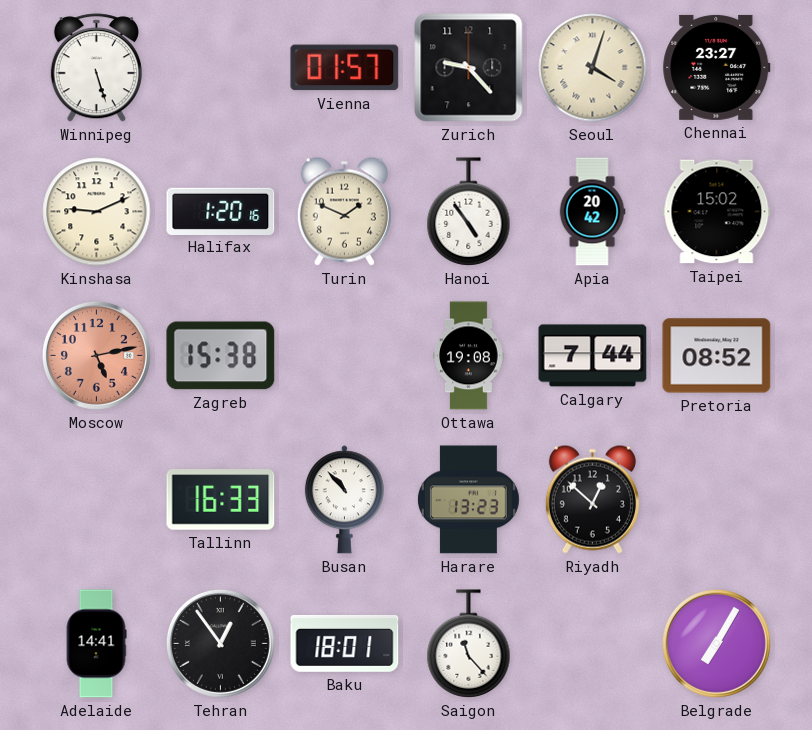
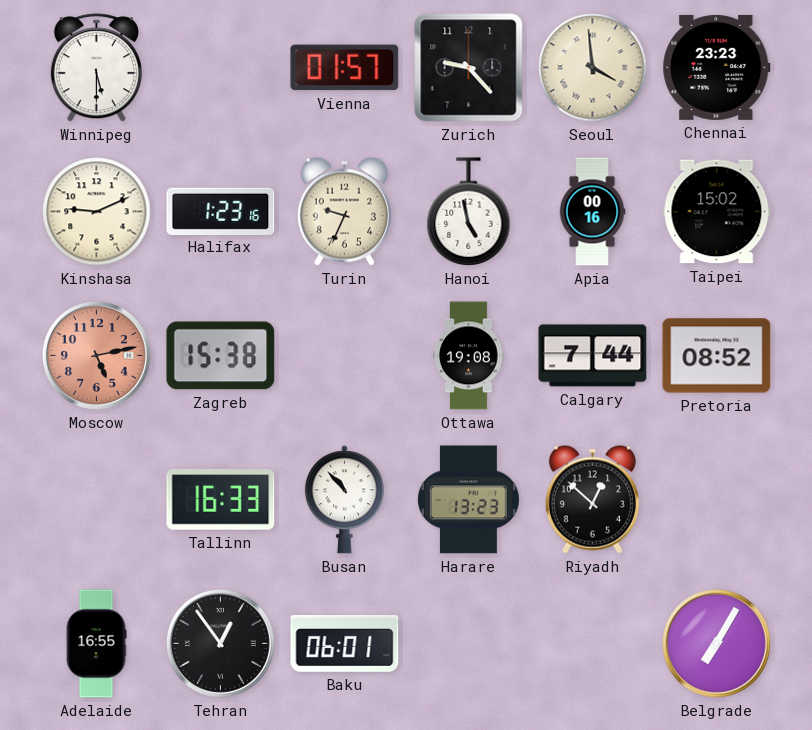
Winnipeg: 5:27 -> 5:30
Seoul: 4:03 -> 3:59
Chennai: 23:27 -> 23:23
Halifax: 1:20 -> 1:23
Turin: 1:49 -> 9:34
Hanoi: 4:54 -> 4:58
Apia: 20:42 -> 00:16
Adelaide: 14:41 -> 16:55
Baku: 18:01 -> 06:01
Saigon: 11:23 -> none
